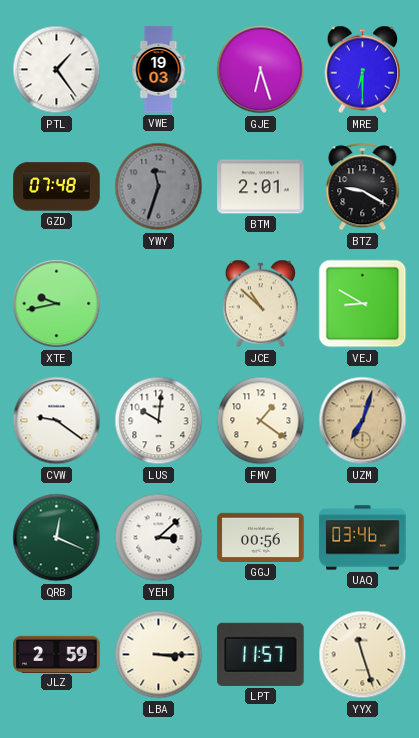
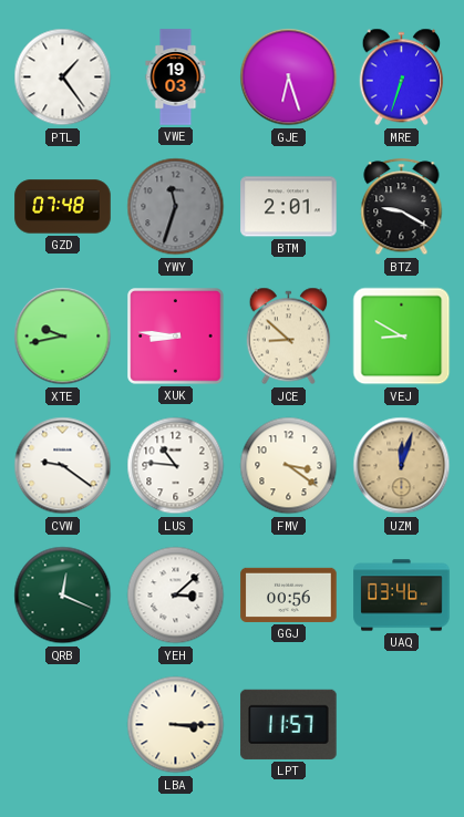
MRE: 6:30 -> 6:33
XUK: none -> 8:46
JCE: 10:52 -> 8:52
LUS: 10:01 -> 10:46
FMV: 1:21 -> 3:21
UZM: 7:03 -> 12:03
JLZ: 2:59 -> none
YYX: 11:27 -> none
